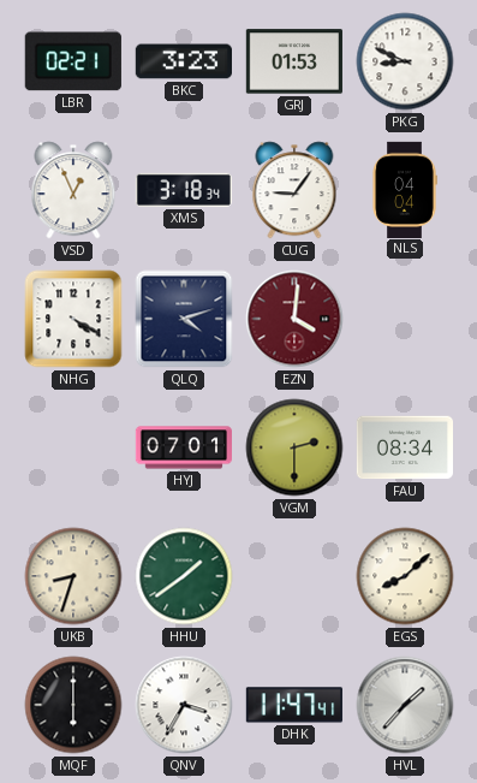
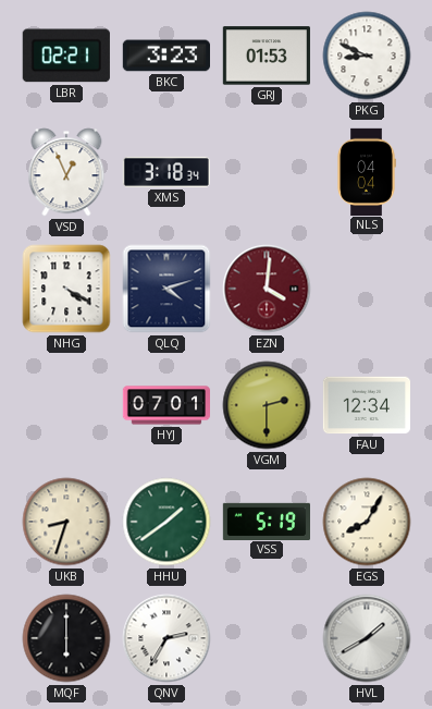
CUG: 9:06 -> none
FAU: 08:34 -> 12:34
VSS: none -> 5:19
EGS: 8:08 -> 8:05
QNV: 3:35 -> 2:35
DHK: 11:47 -> none
HVL: 1:37 -> 1:40
